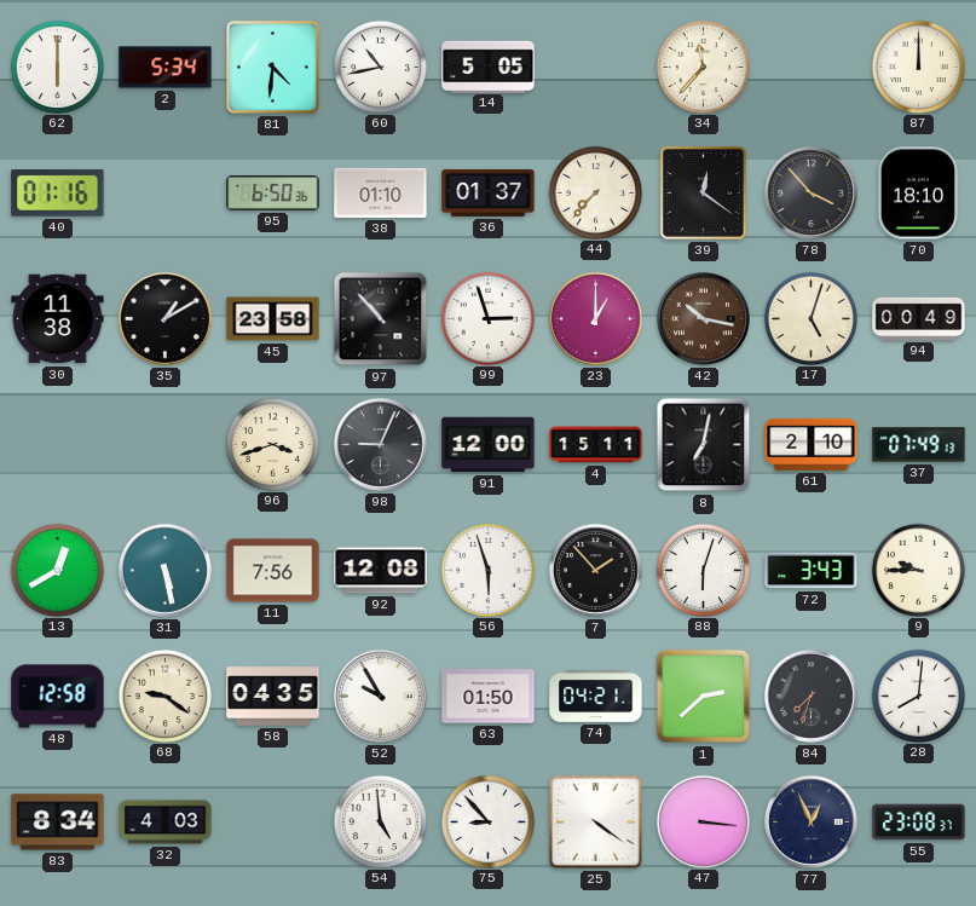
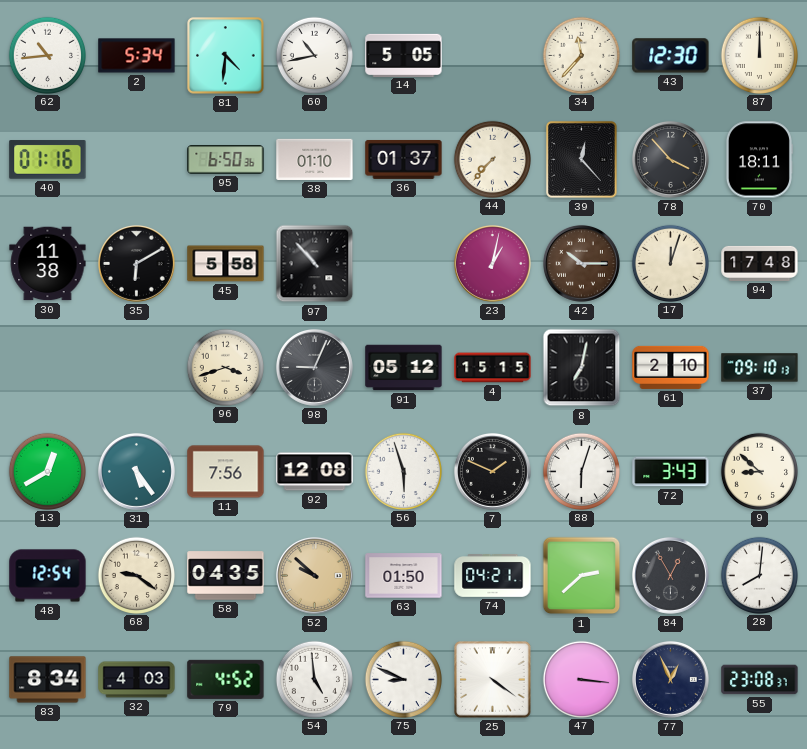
62: 6:00 -> 10:44
43: none -> 12:30
39: 12:21 -> 12:23
70: 18:10 -> 18:11
35: 1:10 -> 6:10
45: 23:58 -> 5:58
99: 2:57 -> none
23: 1:00 -> 1:02
42: 10:17 -> 10:15
17: 5:03 -> 12:03
94: 00:49 -> 17:48
91: 12:00 -> 05:12
4: 15:11 -> 15:15
37: 07:49 -> 09:10
31: 5:28 -> 5:24
7: 1:53 -> 1:49
9: 9:45 -> 8:52
48: 12:58 -> 12:54
52: 9:55 -> 9:52
52 dial: white -> champagne
84: 7:33 -> 12:55
79: none -> 4:52
75: 8:53 -> 8:49
